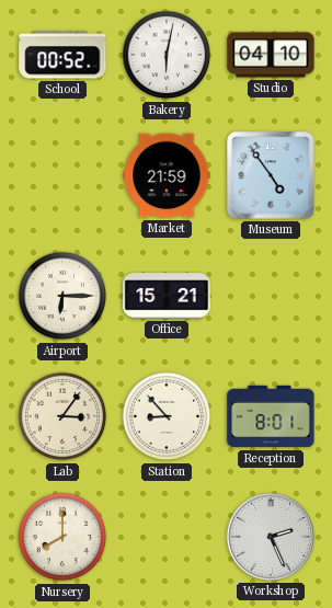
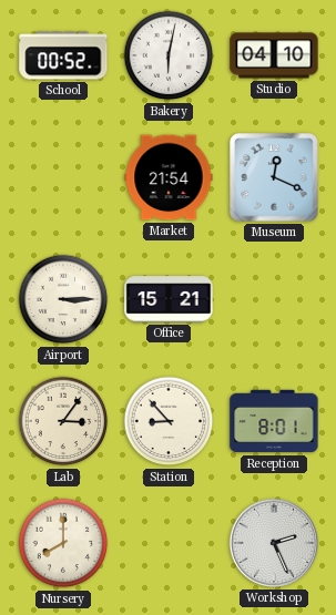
Market: 21:59 -> 21:54
Museum: 4:54 -> 12:19
Airport: 6:15 -> 3:15
